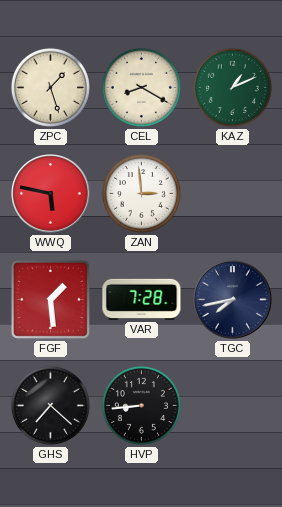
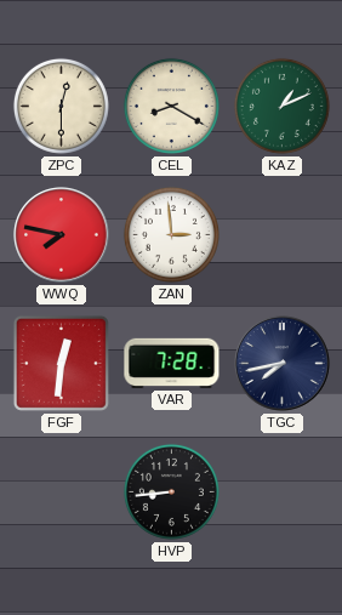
ZPC: 1:27 -> 12:30
WWQ: 5:47 -> 7:47
FGF: 1:29 -> 12:31
GHS: 7:22 -> none
